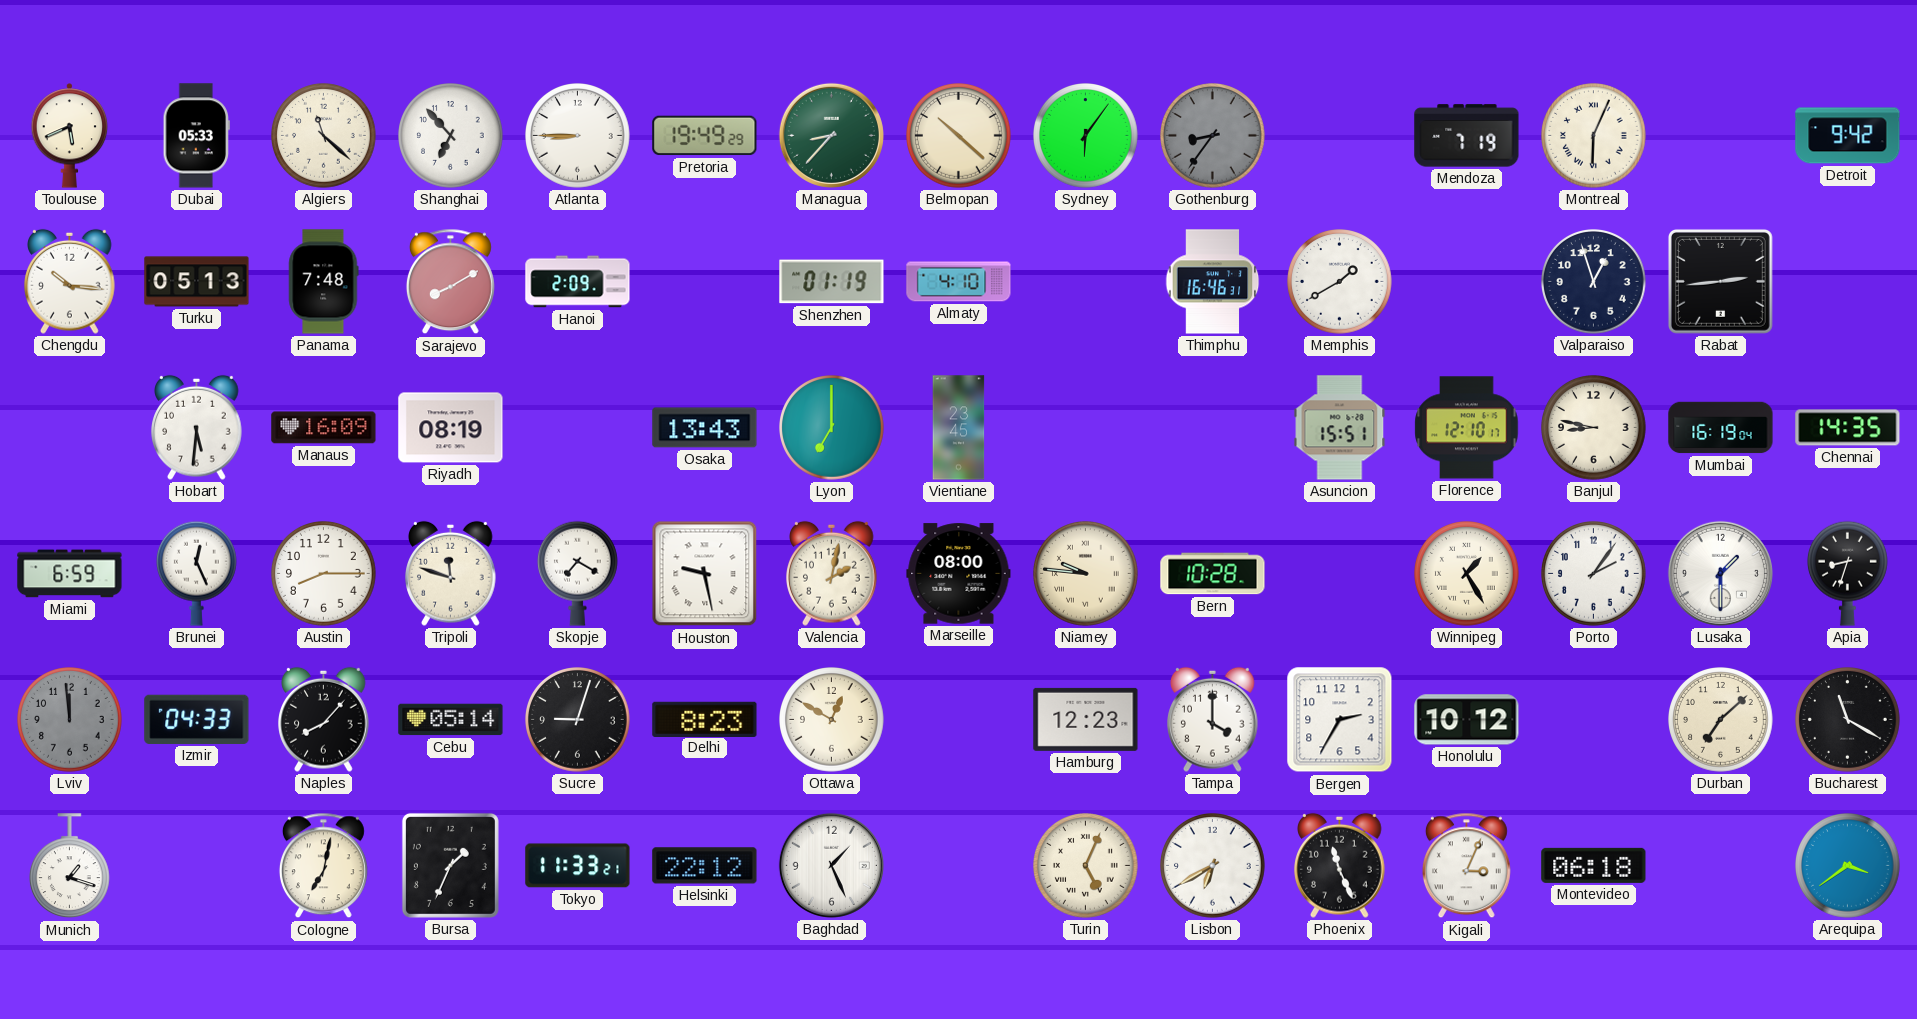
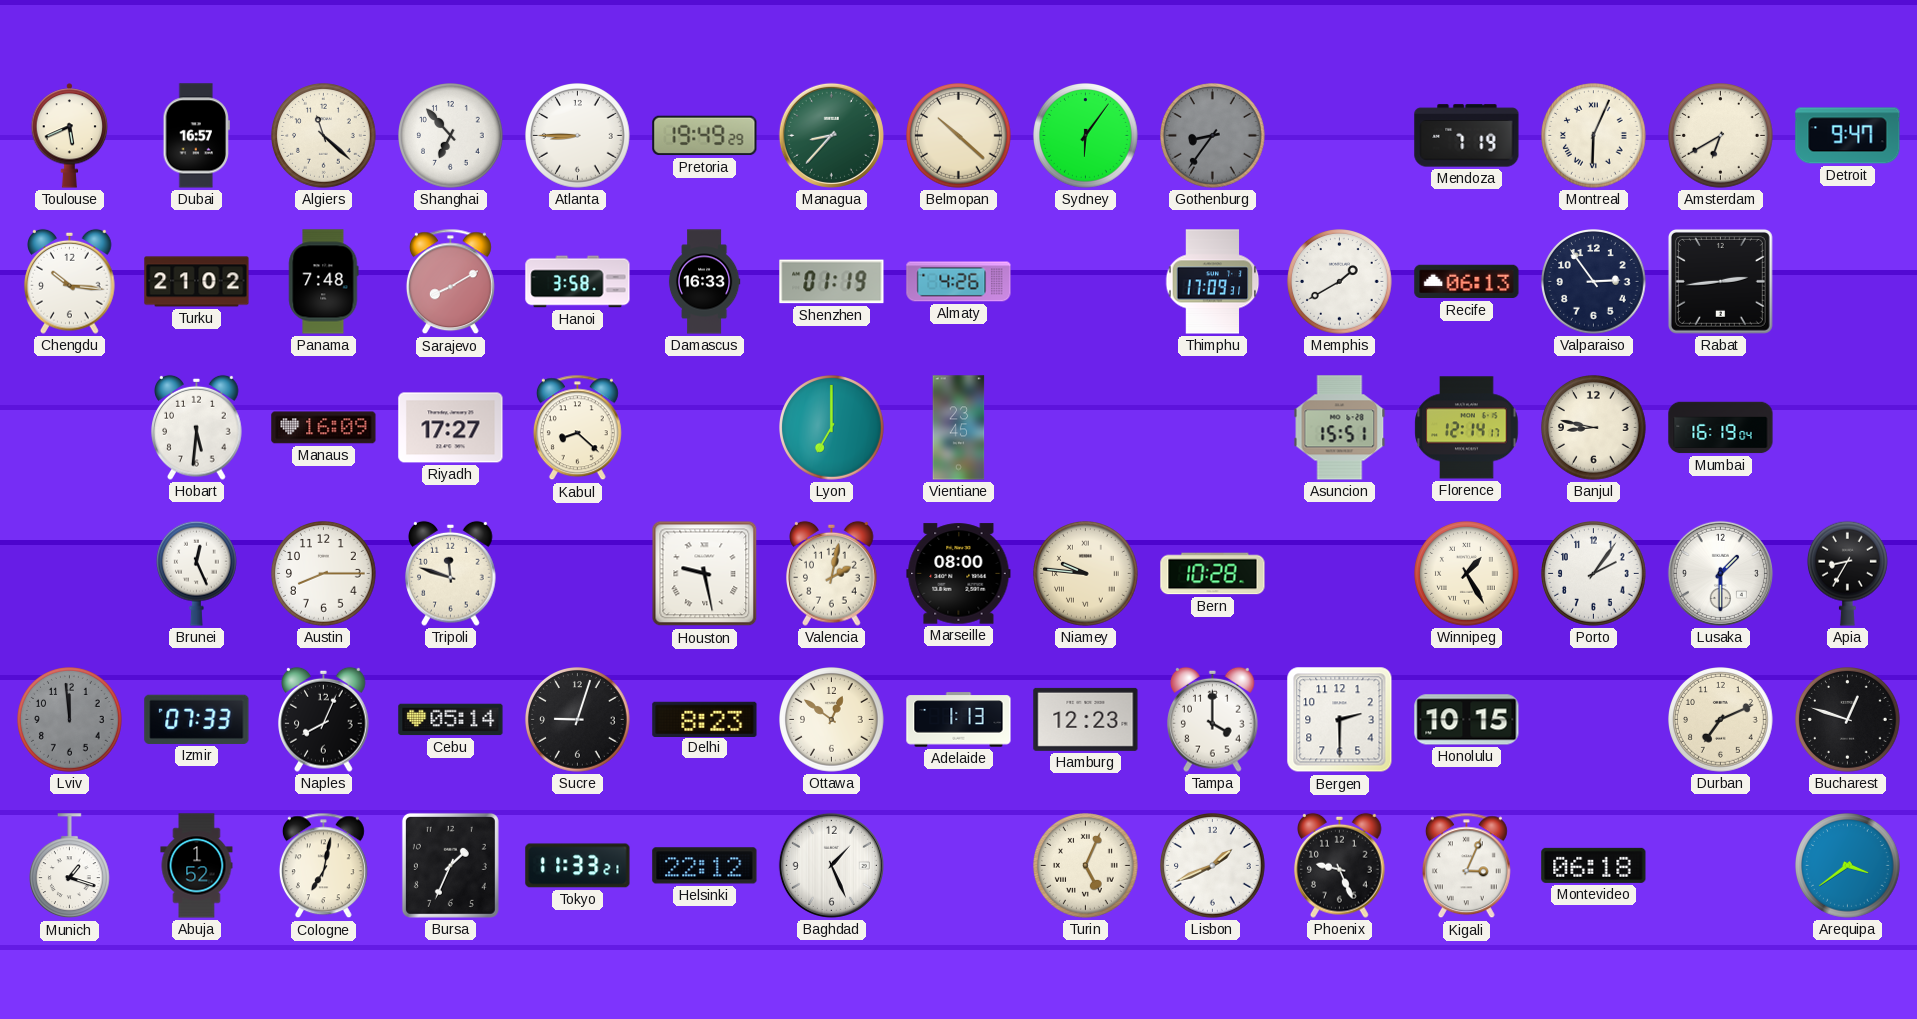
Dubai: 05:33 -> 16:57
Amsterdam: none -> 6:40
Detroit: 9:42 -> 9:47
Turku: 05:13 -> 21:02
Hanoi: 2:09 -> 3:58
Damascus: none -> 16:33
Almaty: 4:10 -> 4:26
Thimphu: 16:46 -> 17:09
Recife: none -> 06:13
Valparaiso: 12:57 -> 2:54
Riyadh: 08:19 -> 17:27
Kabul: none -> 8:22
Osaka: 13:43 -> none
Florence: 12:10 -> 12:14
Chennai: 14:35 -> none
Miami: 6:59 -> none
Skopje: 7:20 -> none
Apia: 8:33 -> 8:35
Izmir: 04:33 -> 07:33
Naples: 8:07 -> 8:04
Ottawa: 12:50 -> 12:51
Adelaide: none -> 1:13
Bergen: 2:35 -> 2:30
Honolulu: 10:12 -> 10:15
Durban: 7:08 -> 7:11
Bucharest: 11:20 -> 12:48
Abuja: none -> 1:52
Lisbon: 6:40 -> 1:41
Phoenix: 11:26 -> 9:26
